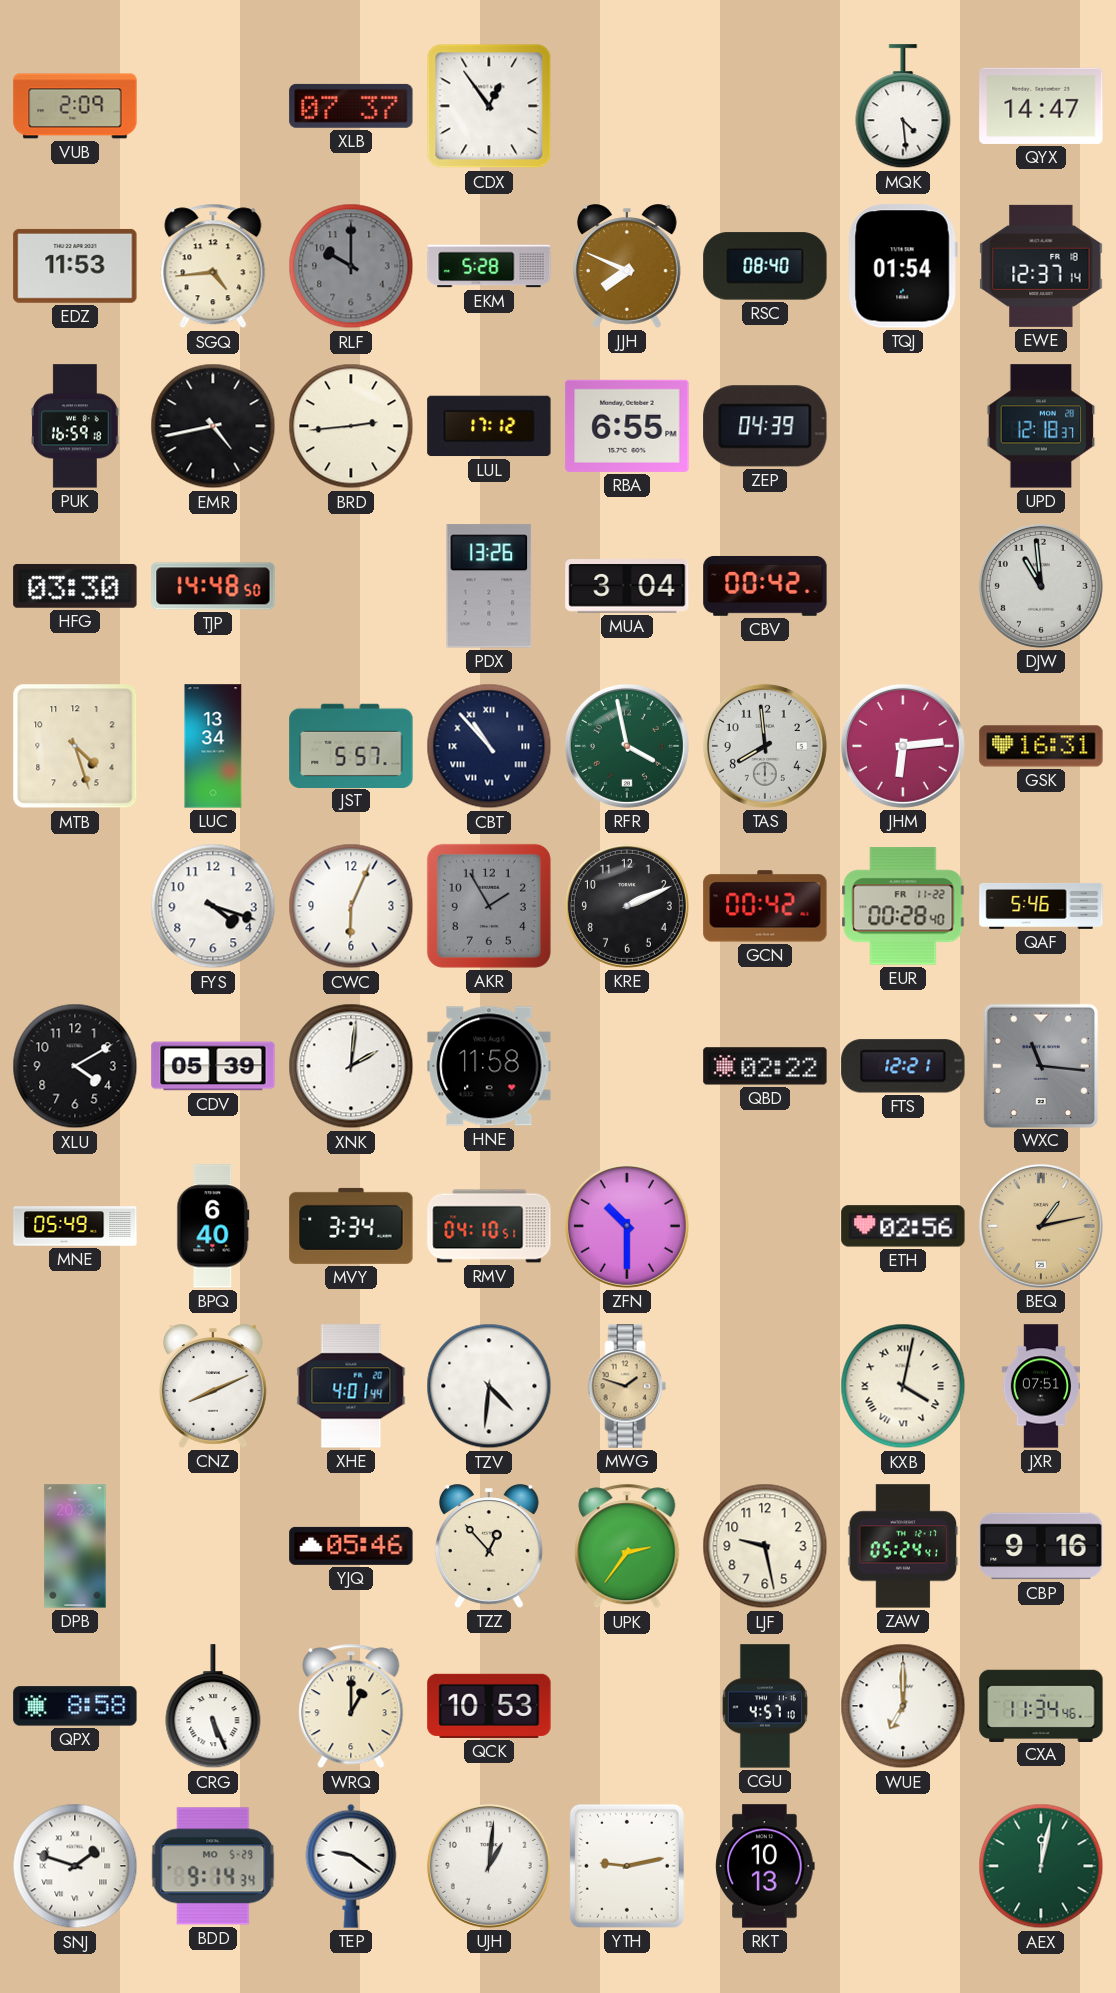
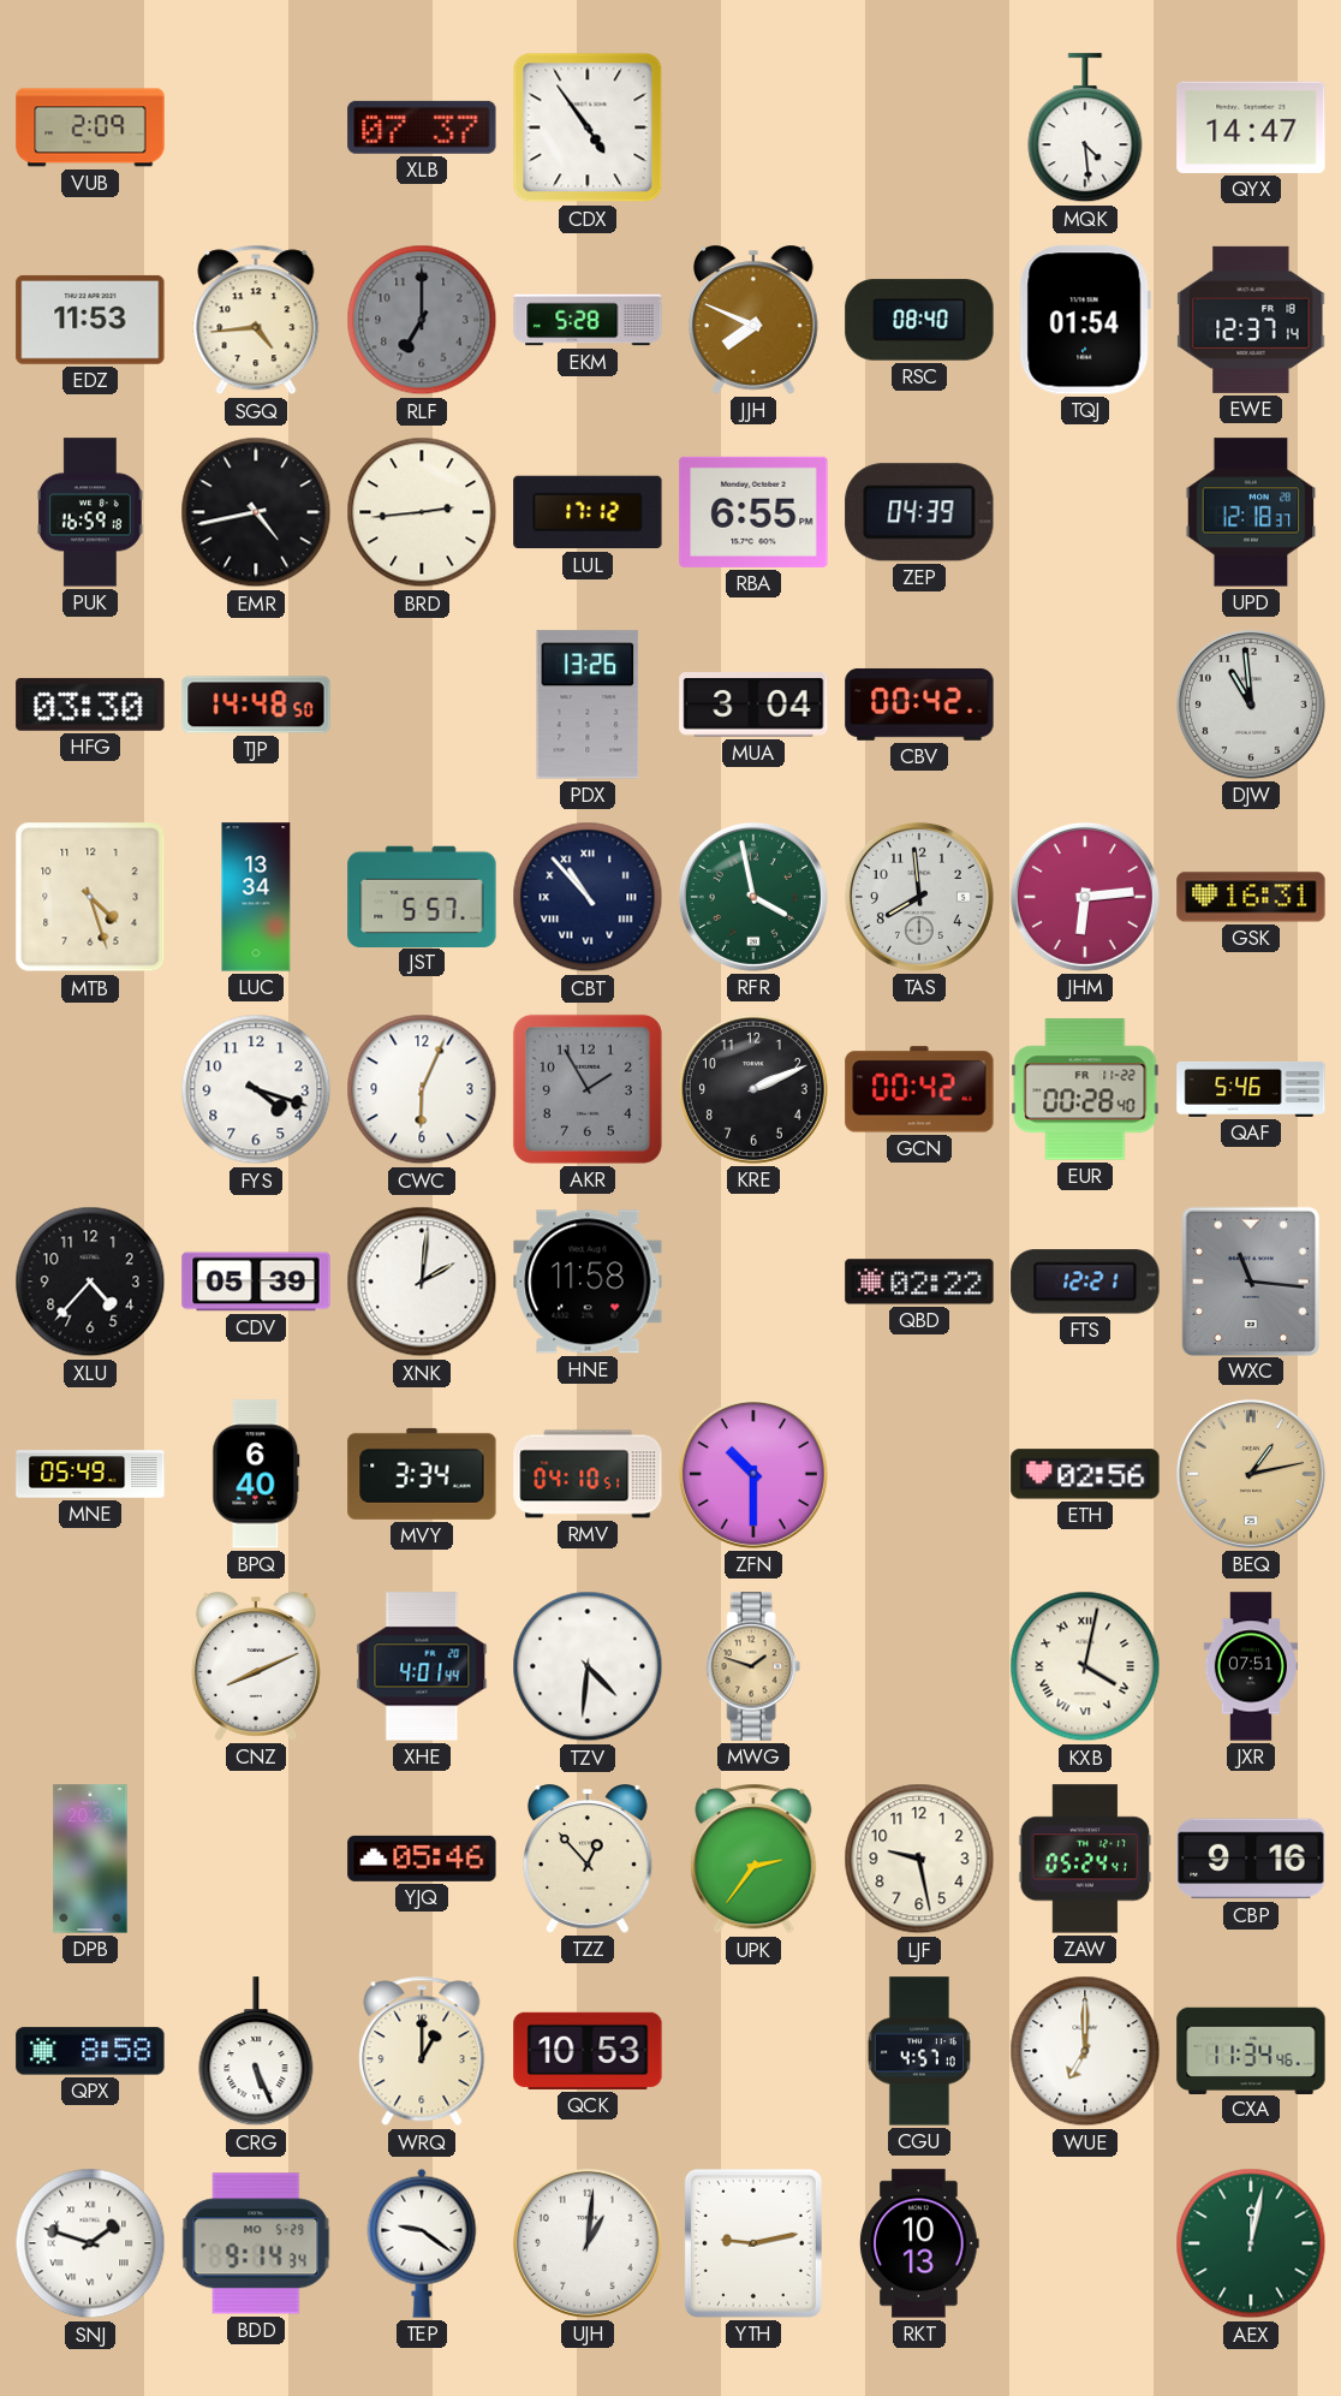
CDX: 12:54 -> 4:54
RLF: 10:00 -> 7:00
XLU: 4:10 -> 4:37
